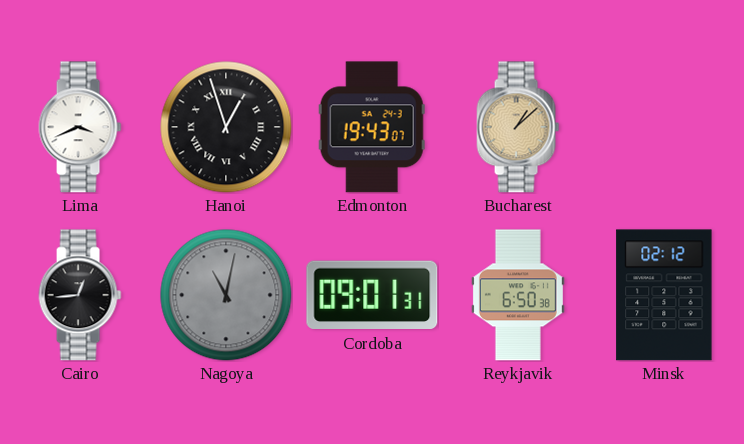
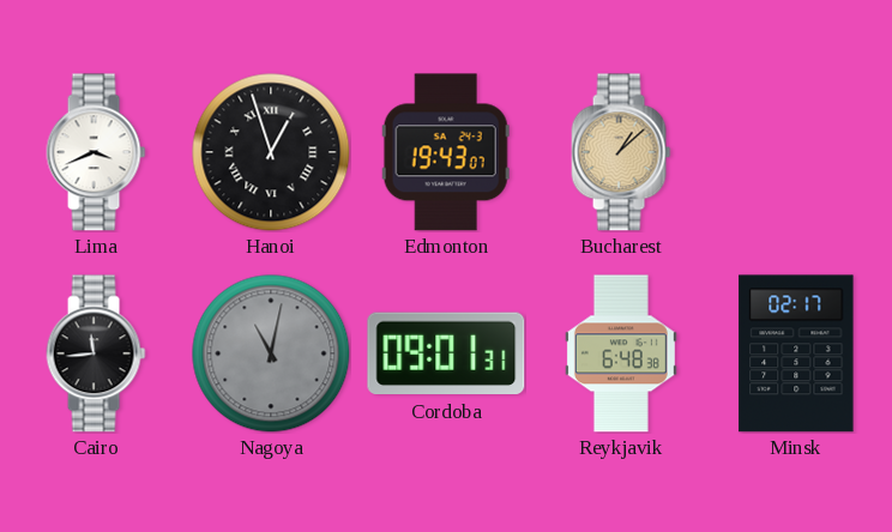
Cairo: 12:44 -> 11:44
Reykjavik: 6:50 -> 6:48
Minsk: 02:12 -> 02:17
